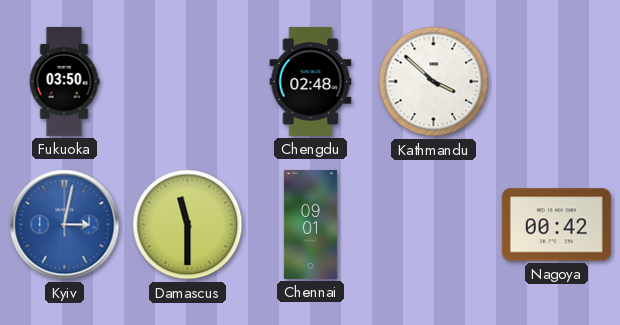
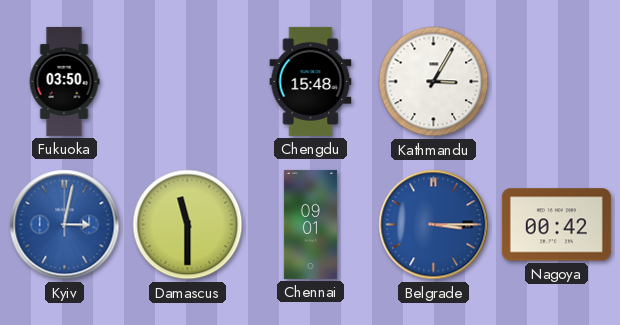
Chengdu: 02:48 -> 15:48
Kathmandu: 3:52 -> 3:05
Belgrade: none -> 3:15
